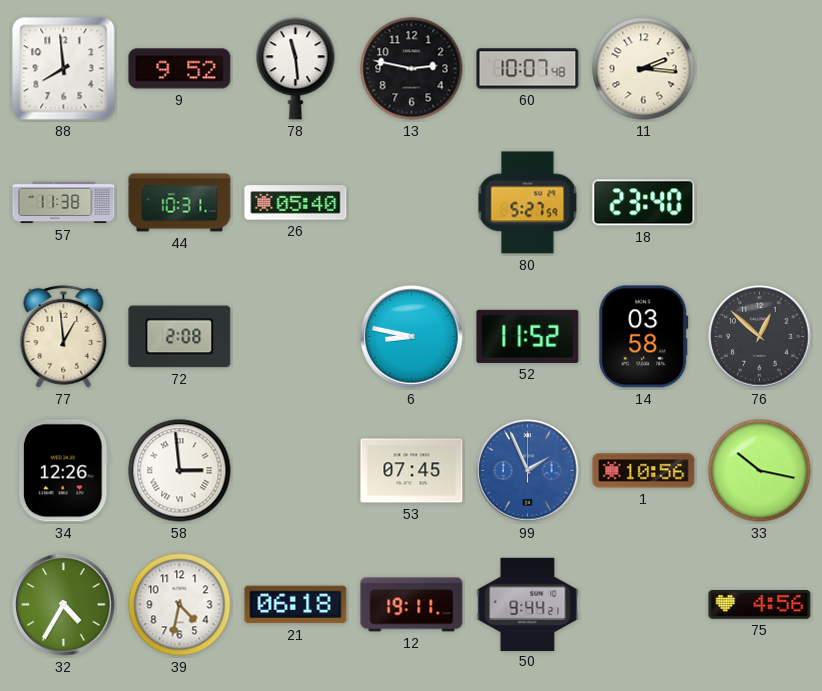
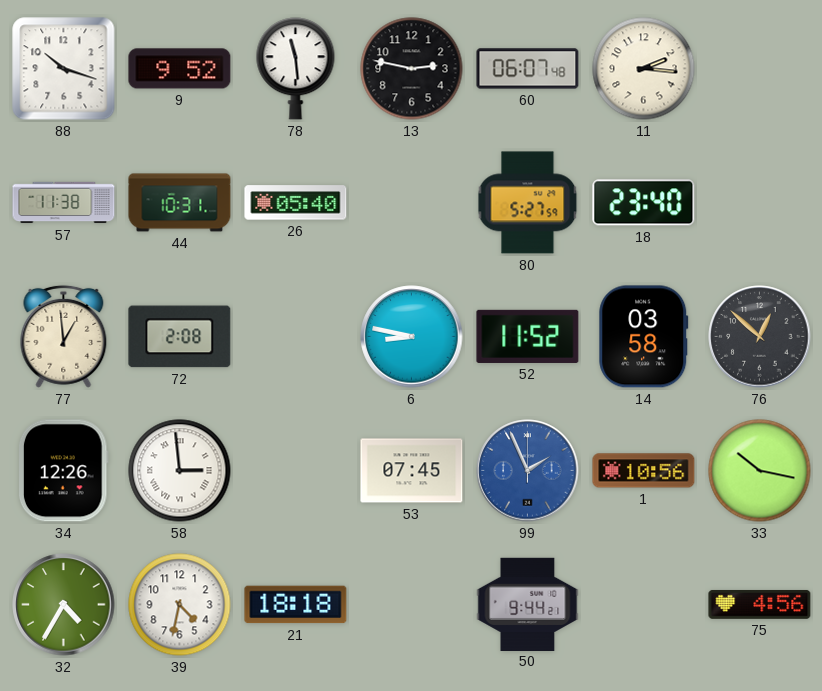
88: 7:59 -> 10:18
60: 10:07 -> 06:07
21: 06:18 -> 18:18
12: 19:11 -> none
